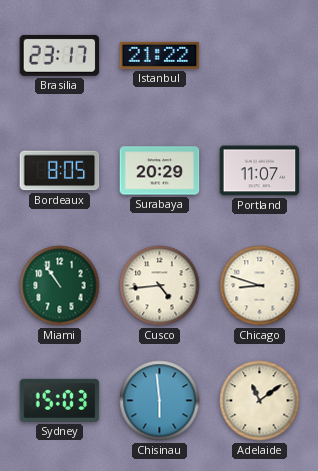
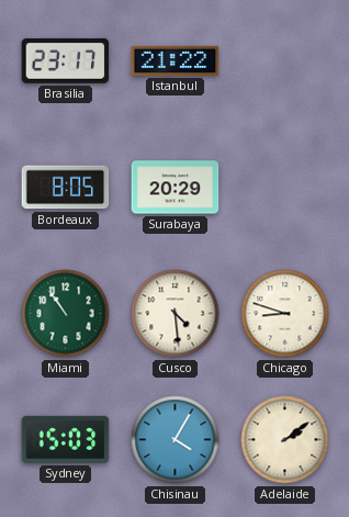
Portland: 11:07 -> none
Cusco: 4:44 -> 4:29
Chisinau: 5:59 -> 4:05
Adelaide: 11:09 -> 2:09
